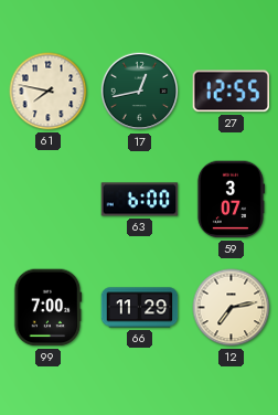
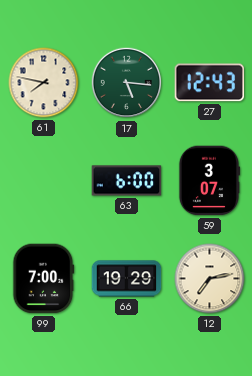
17: 12:43 -> 5:16
27: 12:55 -> 12:43
66: 11:29 -> 19:29
